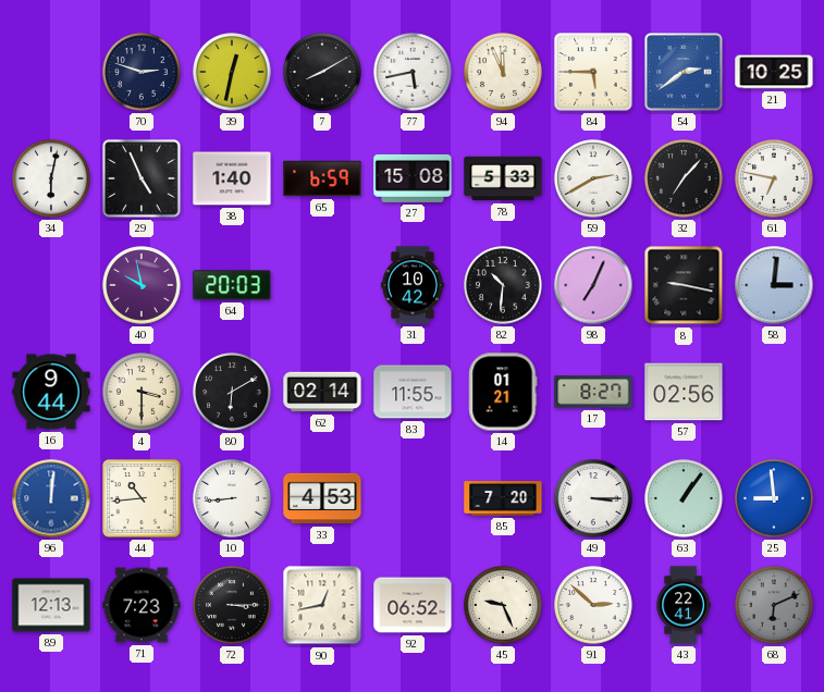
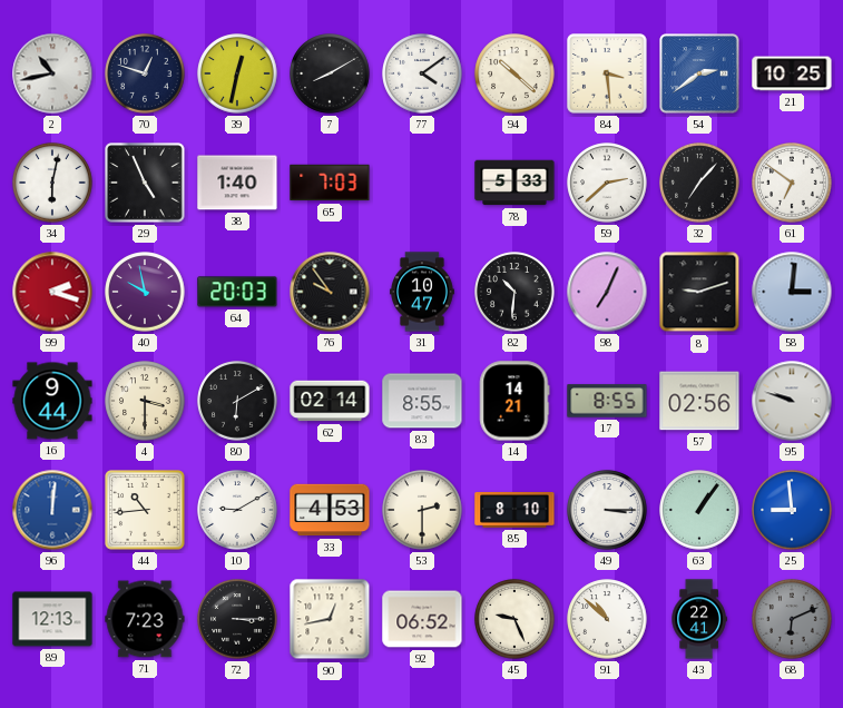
2: none -> 10:43
70: 2:48 -> 12:48
77: 5:43 -> 4:09
94: 11:56 -> 10:22
84: 5:45 -> 3:29
65: 6:59 -> 7:03
27: 15:08 -> none
59: 2:40 -> 2:38
61: 6:47 -> 6:51
99: none -> 2:18
76: none -> 9:54
31: 10:42 -> 10:47
8: 9:17 -> 9:12
83: 11:55 -> 8:55
14: 01:21 -> 14:21
17: 8:27 -> 8:55
95: none -> 9:48
10: 8:44 -> 9:10
53: none -> 2:30
85: 7:20 -> 8:10
91: 2:52 -> 10:52
